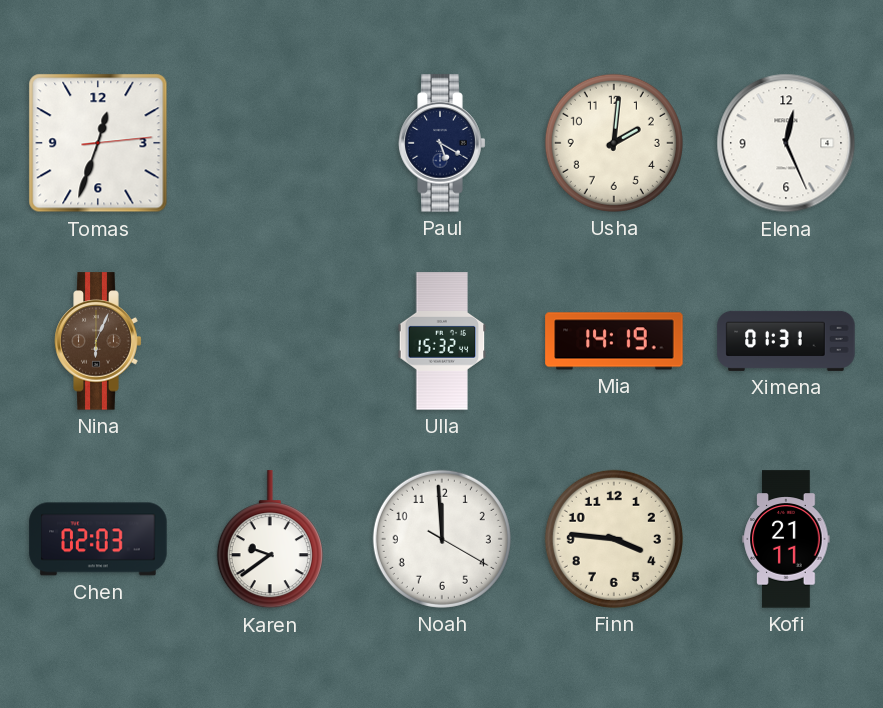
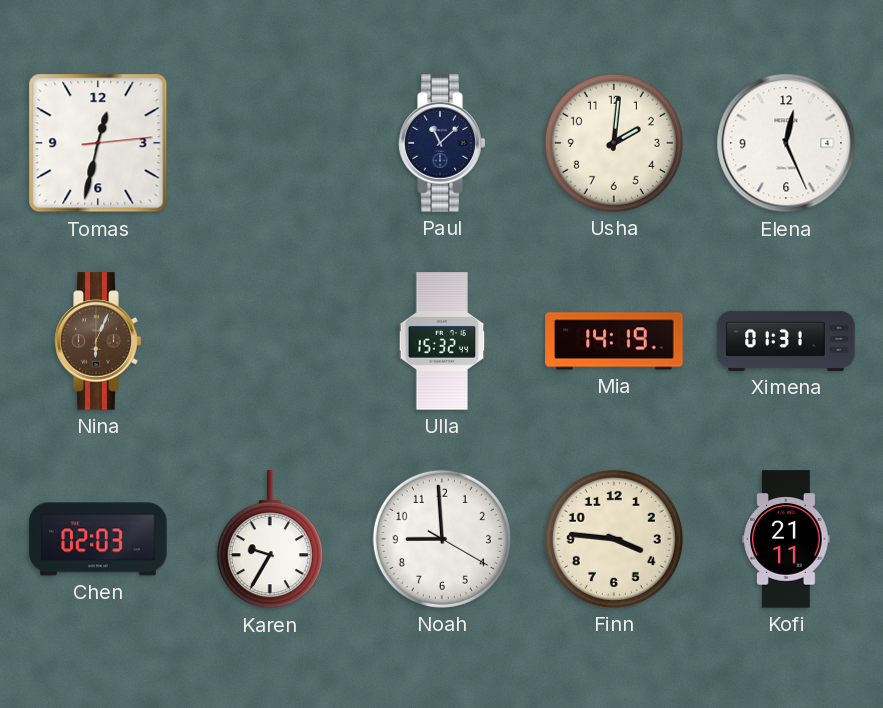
Tomas: 12:33 -> 12:32
Paul: 5:20 -> 11:08
Karen: 9:39 -> 9:35
Noah: 11:59 -> 8:59
